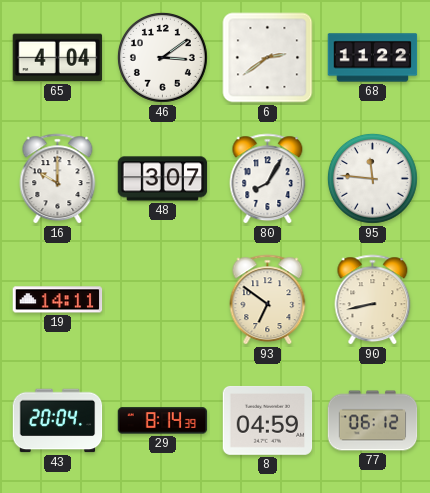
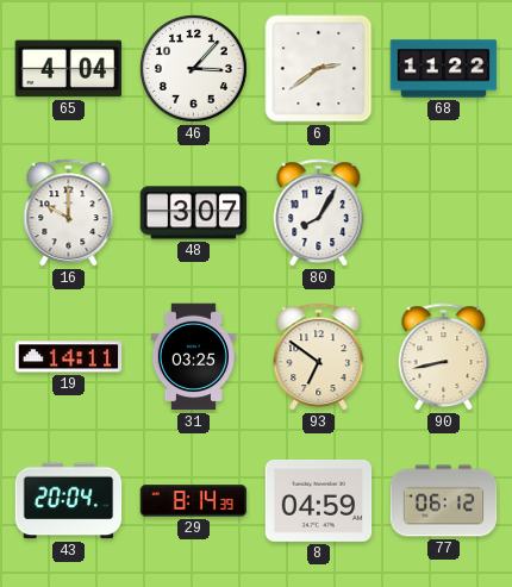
46: 3:09 -> 3:07
95: 11:46 -> none
31: none -> 03:25
